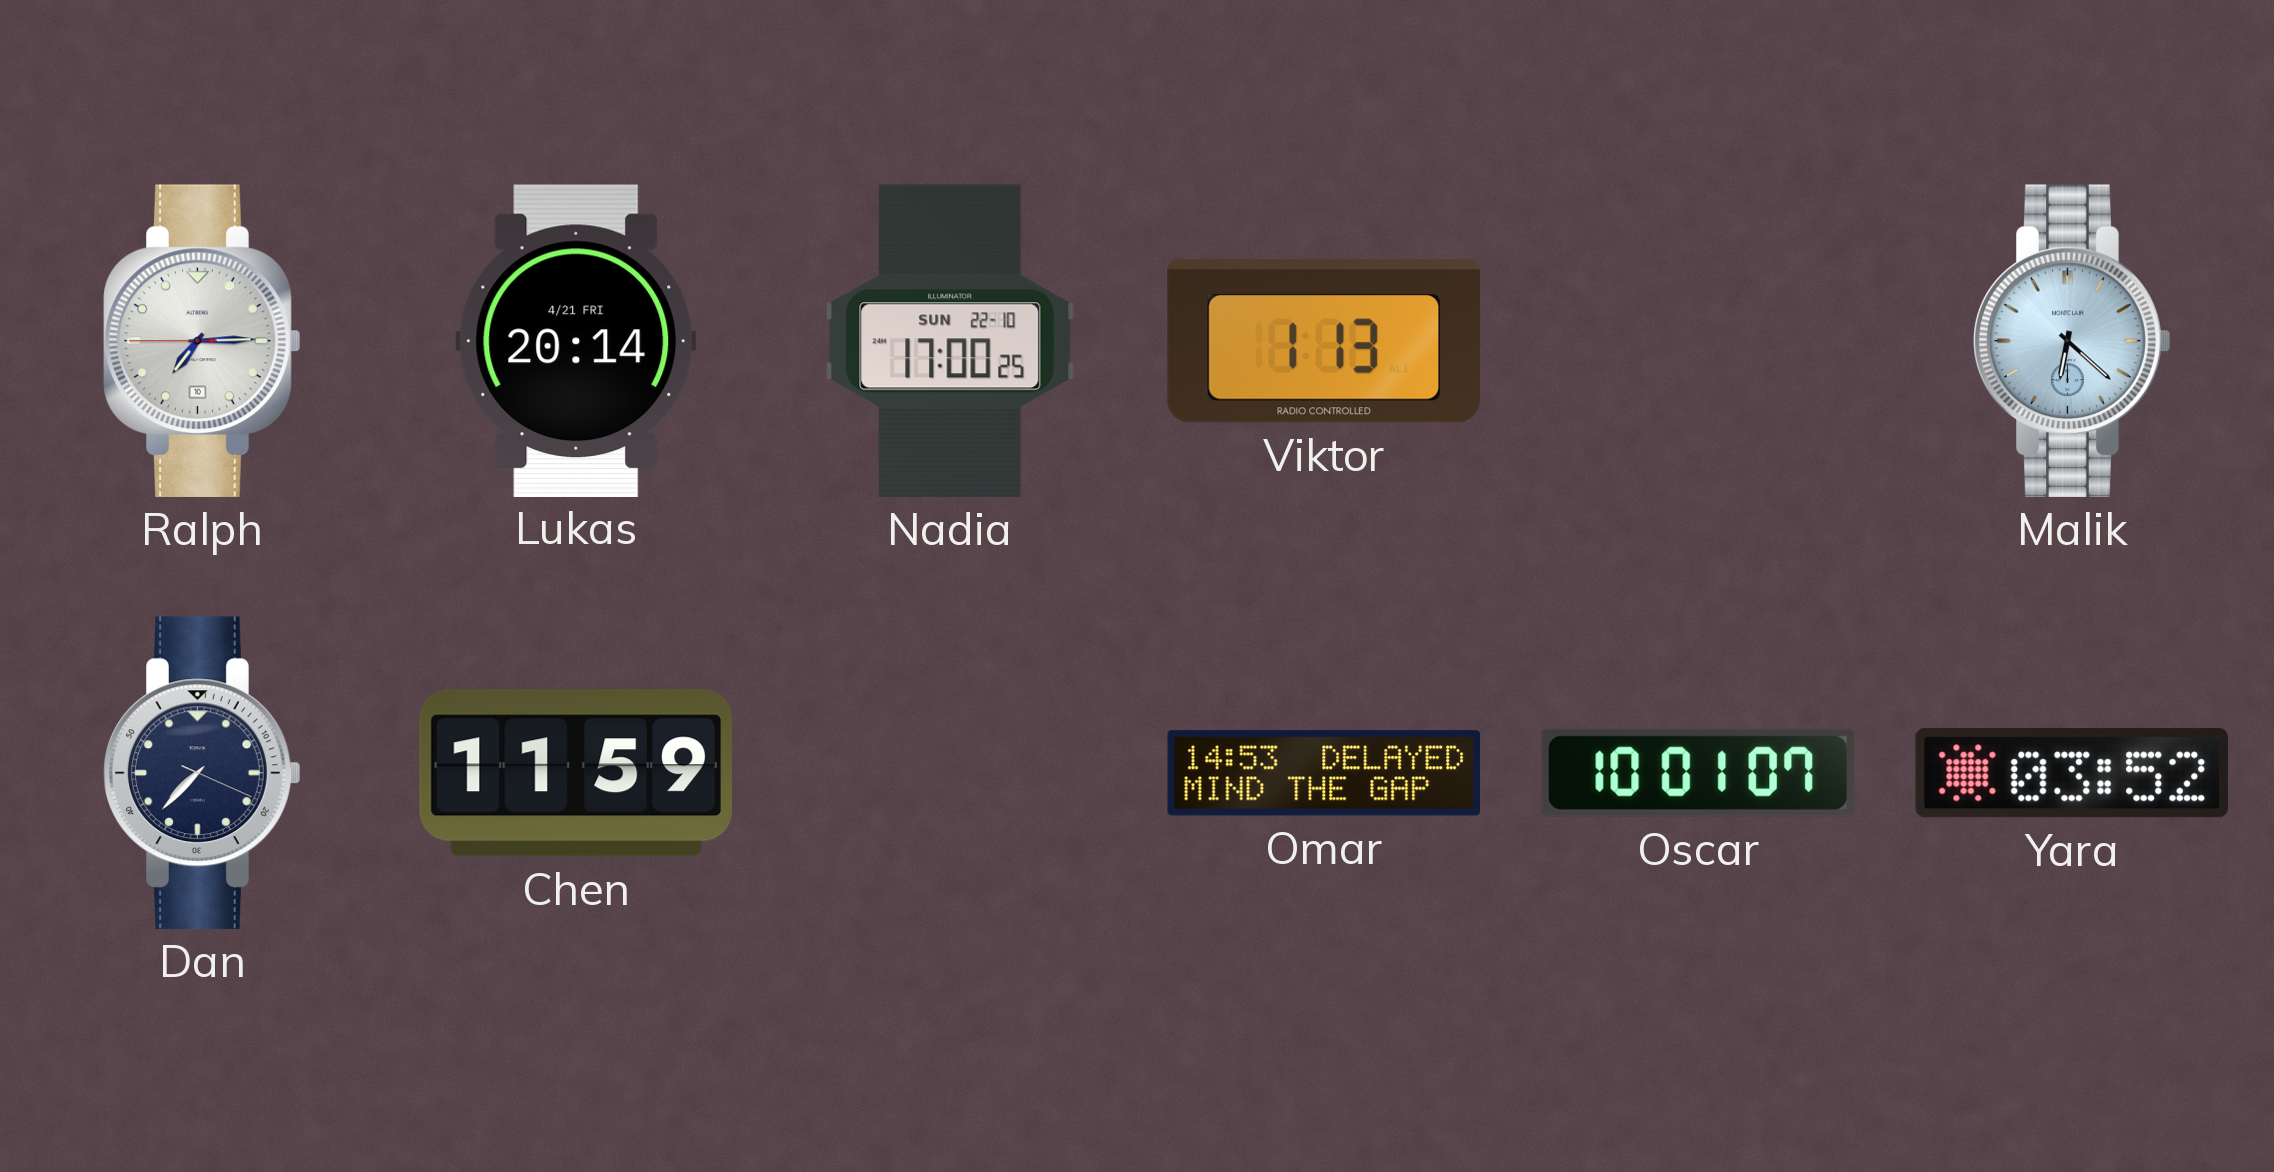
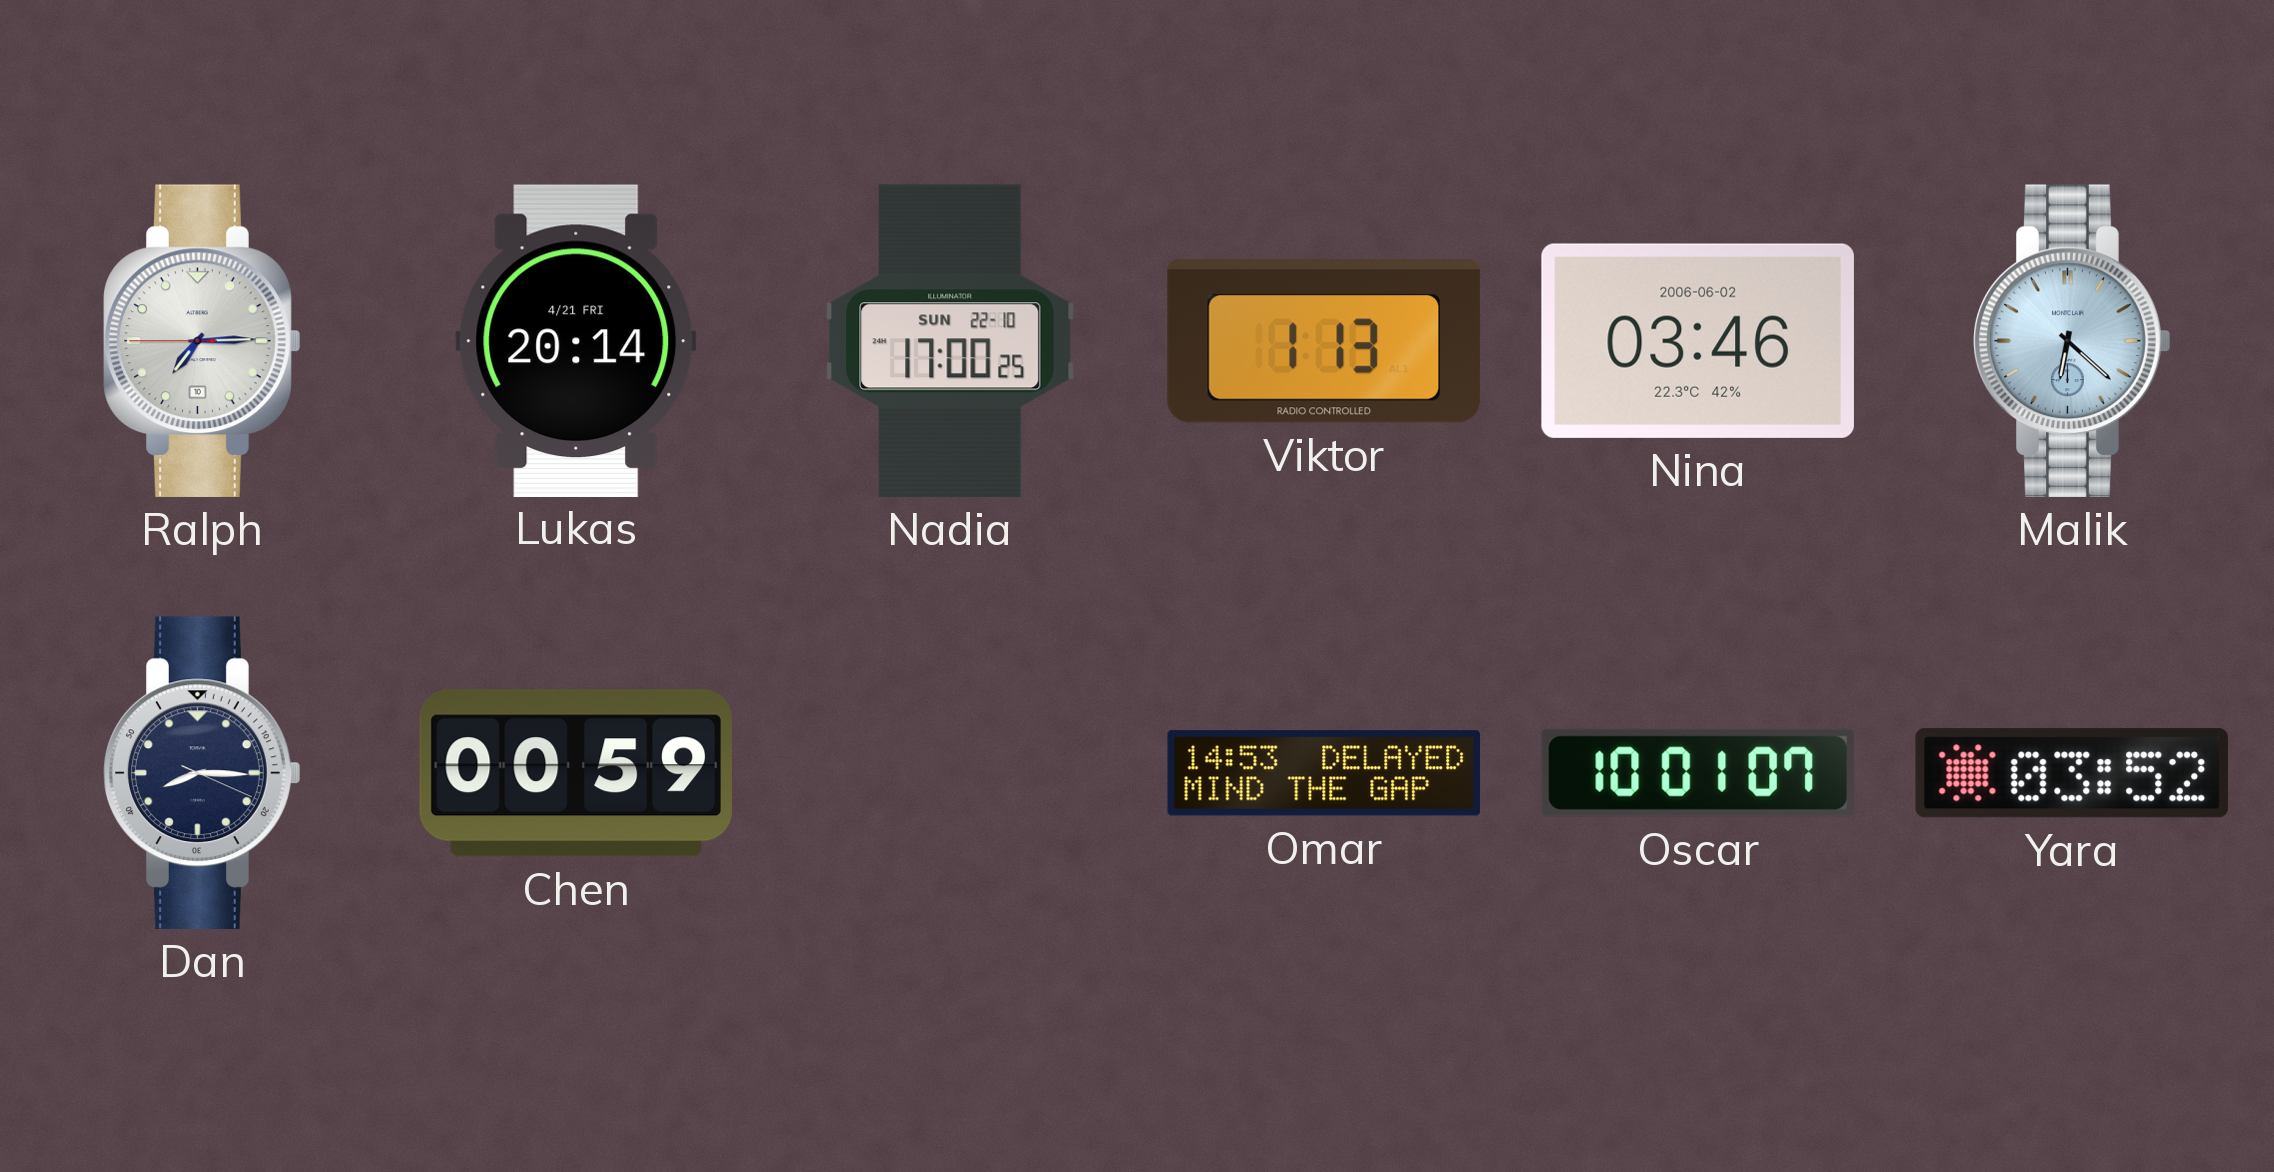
Nina: none -> 03:46
Dan: 7:37 -> 8:15
Chen: 11:59 -> 00:59
